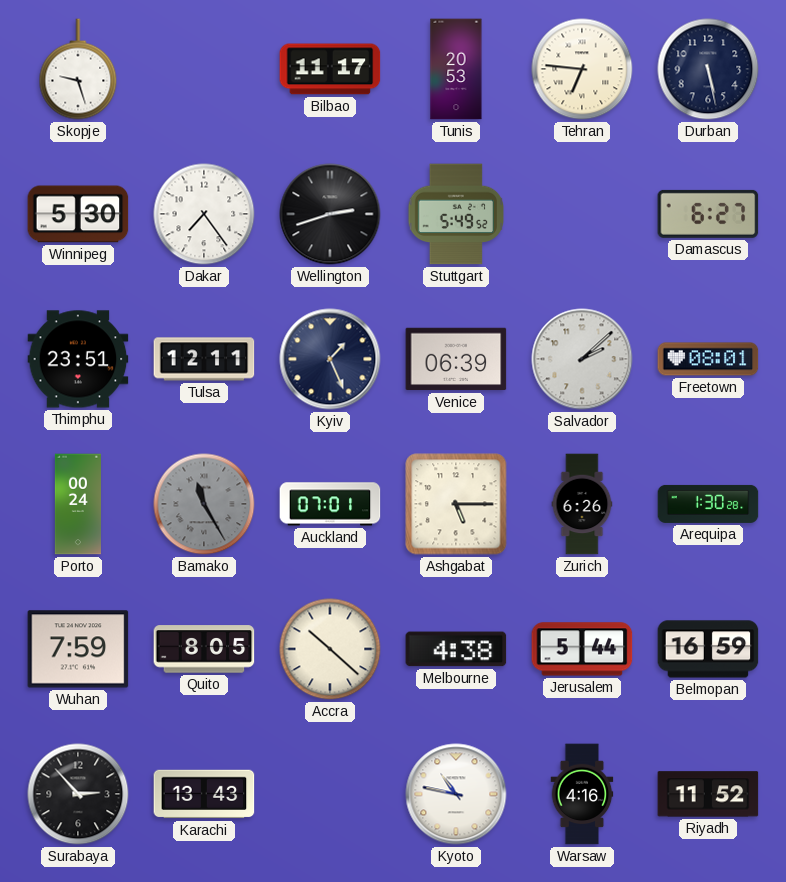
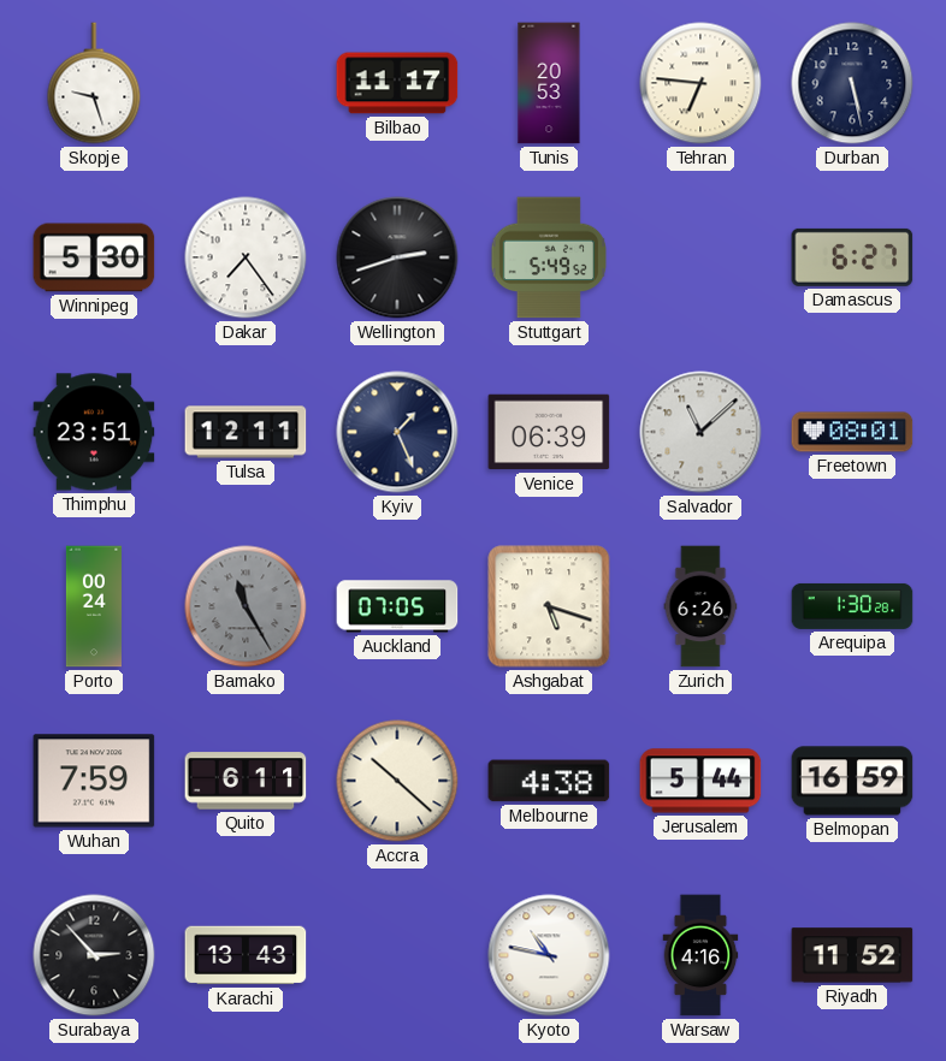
Salvador: 2:08 -> 11:08
Auckland: 07:01 -> 07:05
Ashgabat: 5:15 -> 5:18
Quito: 8:05 -> 6:11
